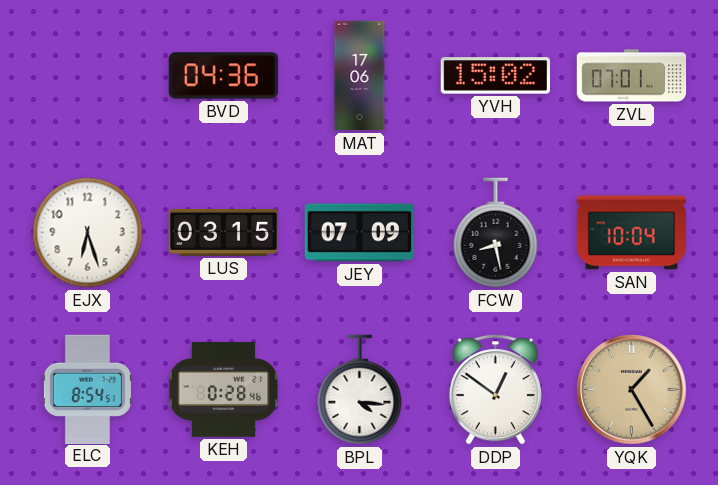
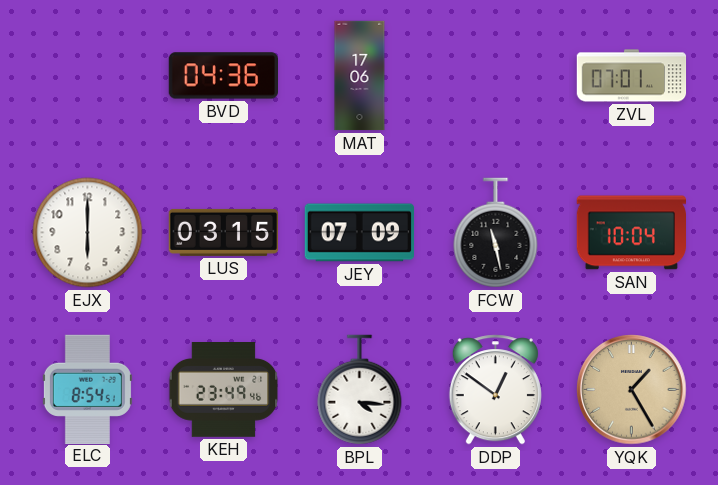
YVH: 15:02 -> none
EJX: 6:27 -> 6:00
FCW: 8:28 -> 11:28
KEH: 0:28 -> 23:49
